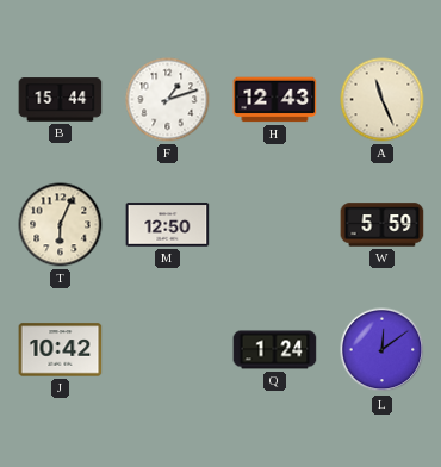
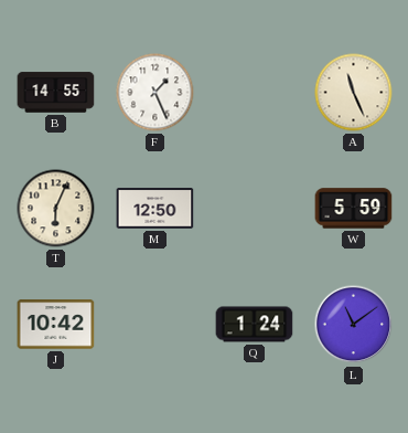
B: 15:44 -> 14:55
F: 1:12 -> 1:26
H: 12:43 -> none
L: 12:09 -> 11:09
